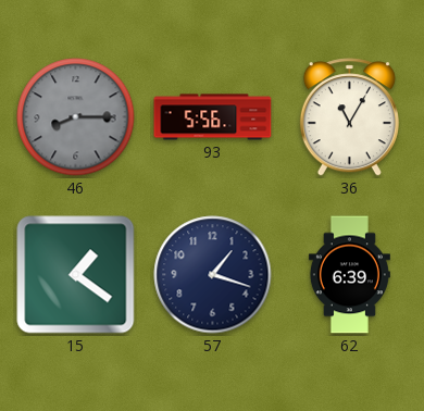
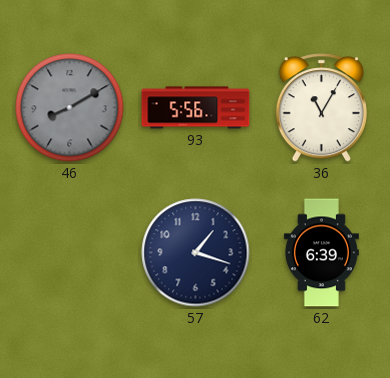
46: 8:15 -> 8:10
15: 1:21 -> none
